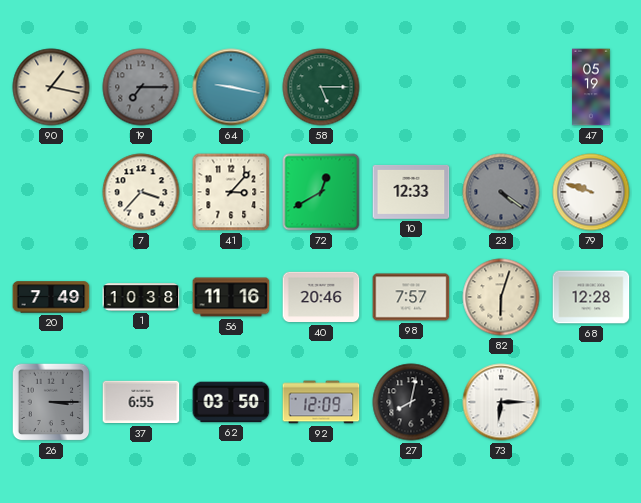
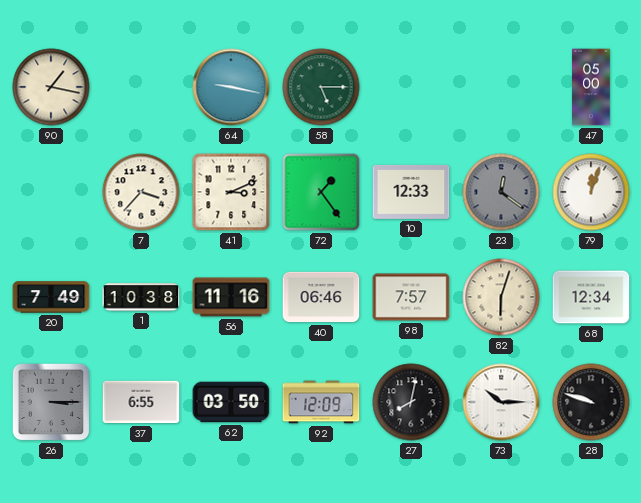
19: 7:15 -> none
47: 05:19 -> 05:00
41: 3:07 -> 3:11
72: 12:40 -> 1:24
23: 4:21 -> 12:21
79: 9:48 -> 12:03
40: 20:46 -> 06:46
68: 12:28 -> 12:34
73: 6:15 -> 10:15
28: none -> 9:48
